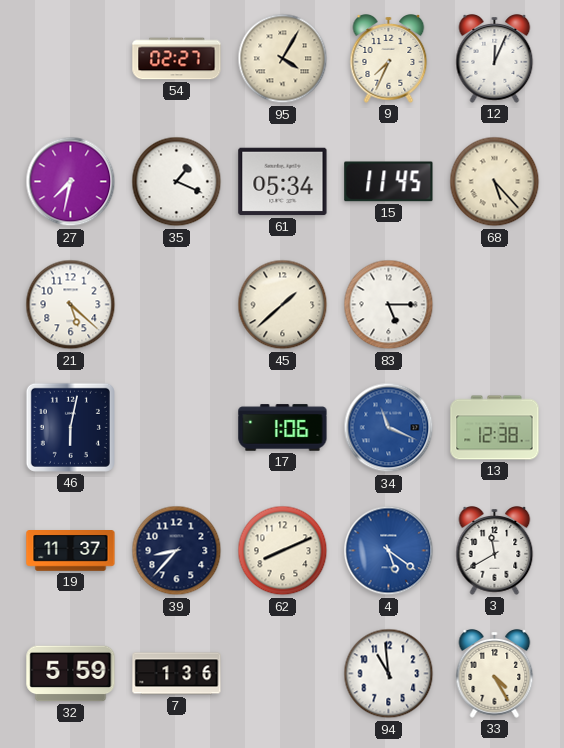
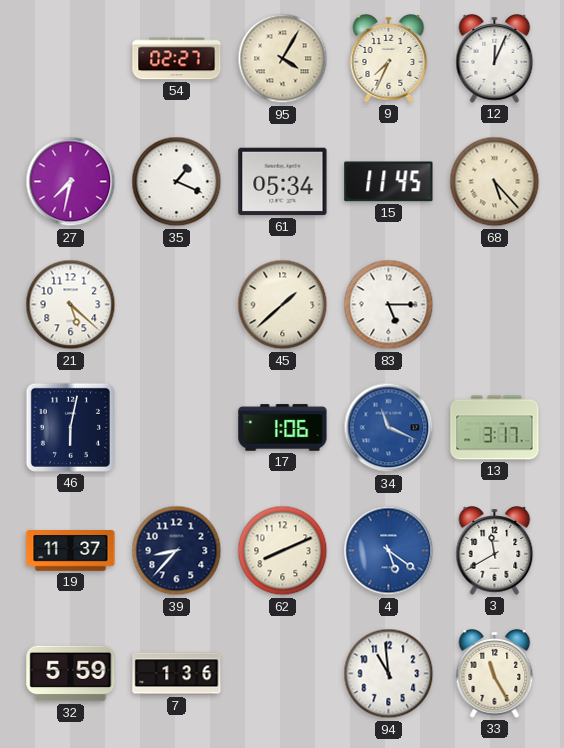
13: 12:38 -> 3:17
33: 4:25 -> 11:25
